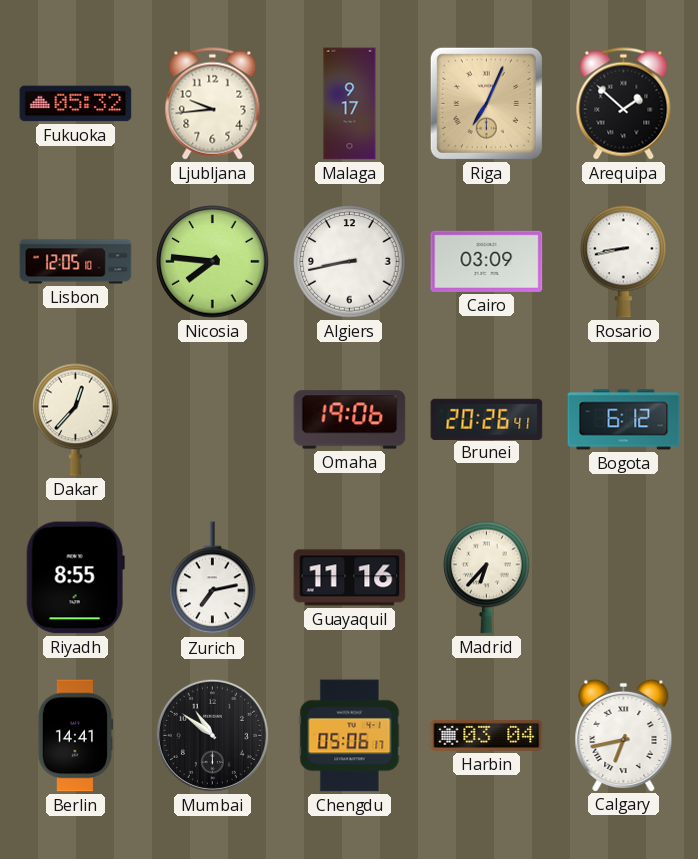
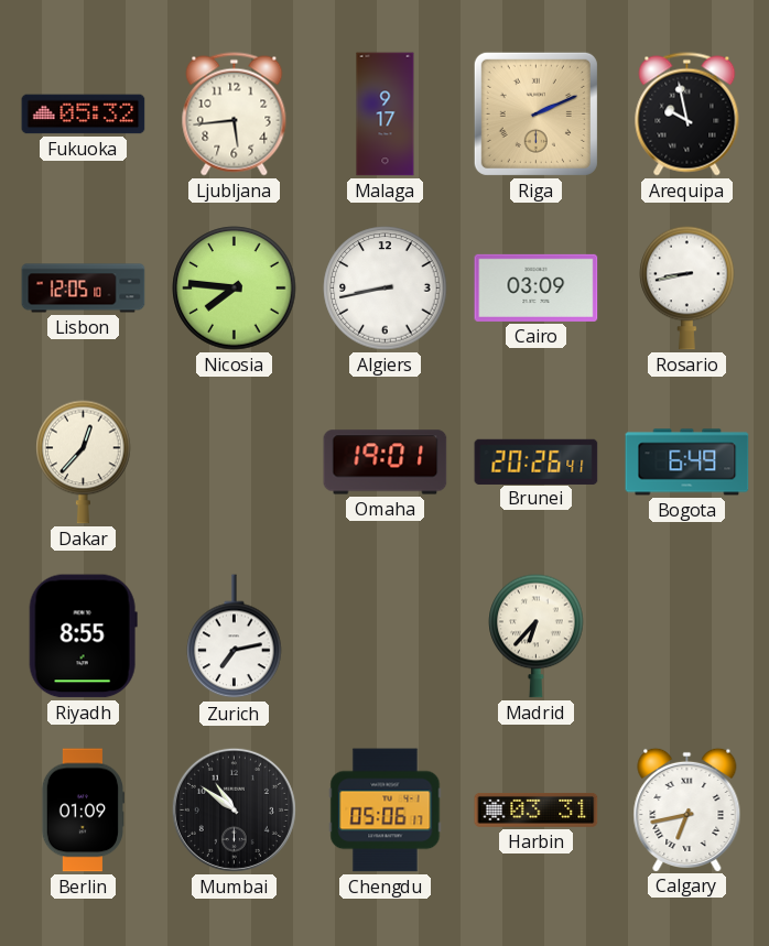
Ljubljana: 9:44 -> 5:44
Riga: 7:04 -> 2:11
Arequipa: 1:52 -> 9:58
Omaha: 19:06 -> 19:01
Bogota: 6:12 -> 6:49
Guayaquil: 11:16 -> none
Berlin: 14:41 -> 01:09
Harbin: 03:04 -> 03:31
